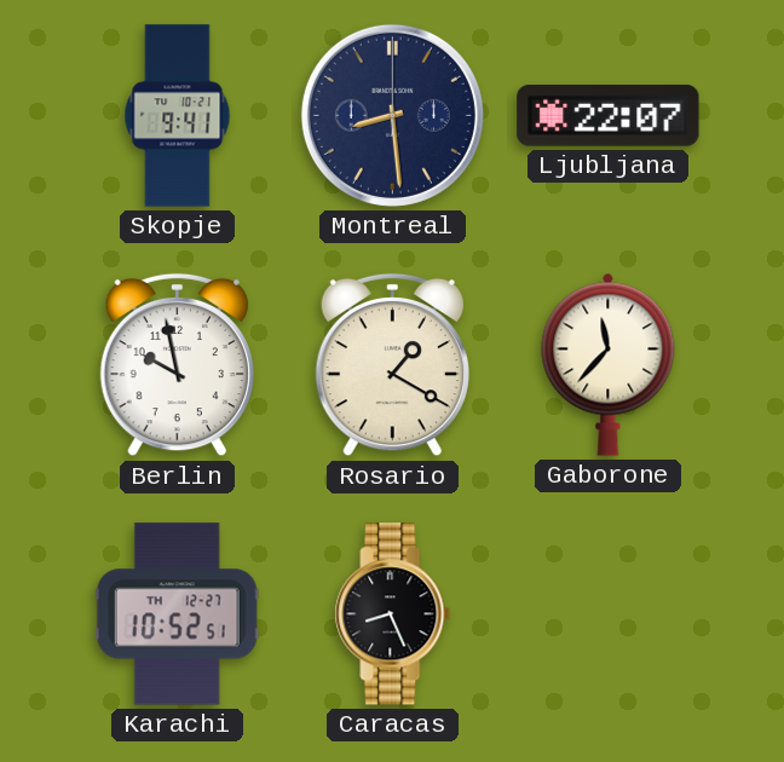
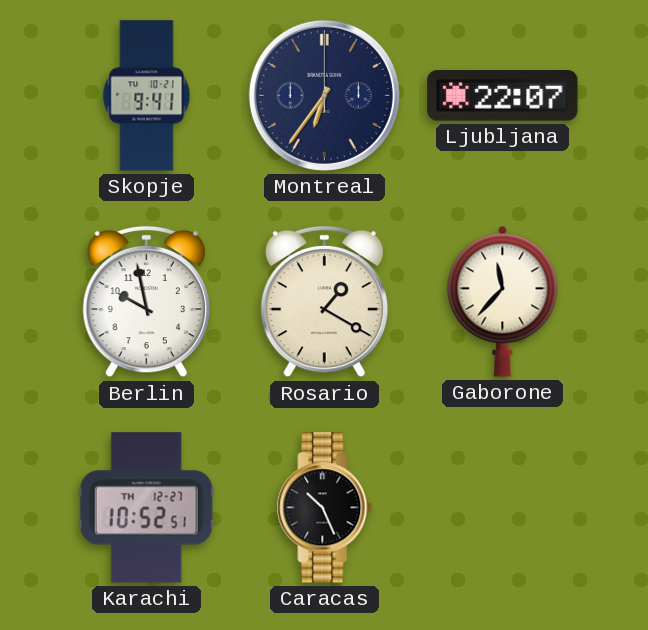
Montreal: 8:29 -> 6:36
Caracas: 8:26 -> 10:26
